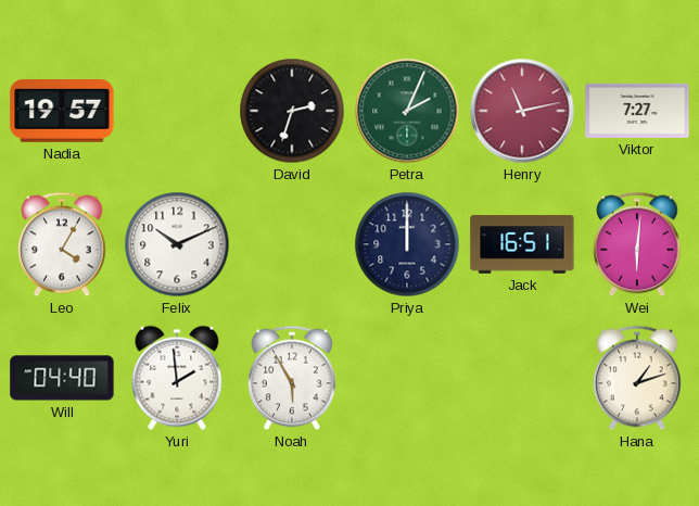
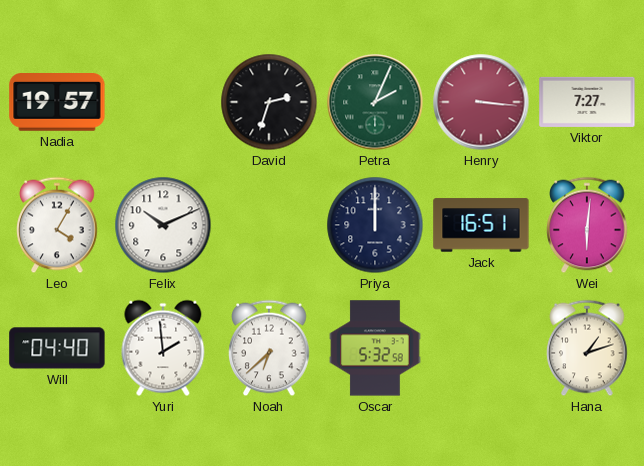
Henry: 11:13 -> 3:16
Noah: 5:55 -> 6:38
Oscar: none -> 5:32
